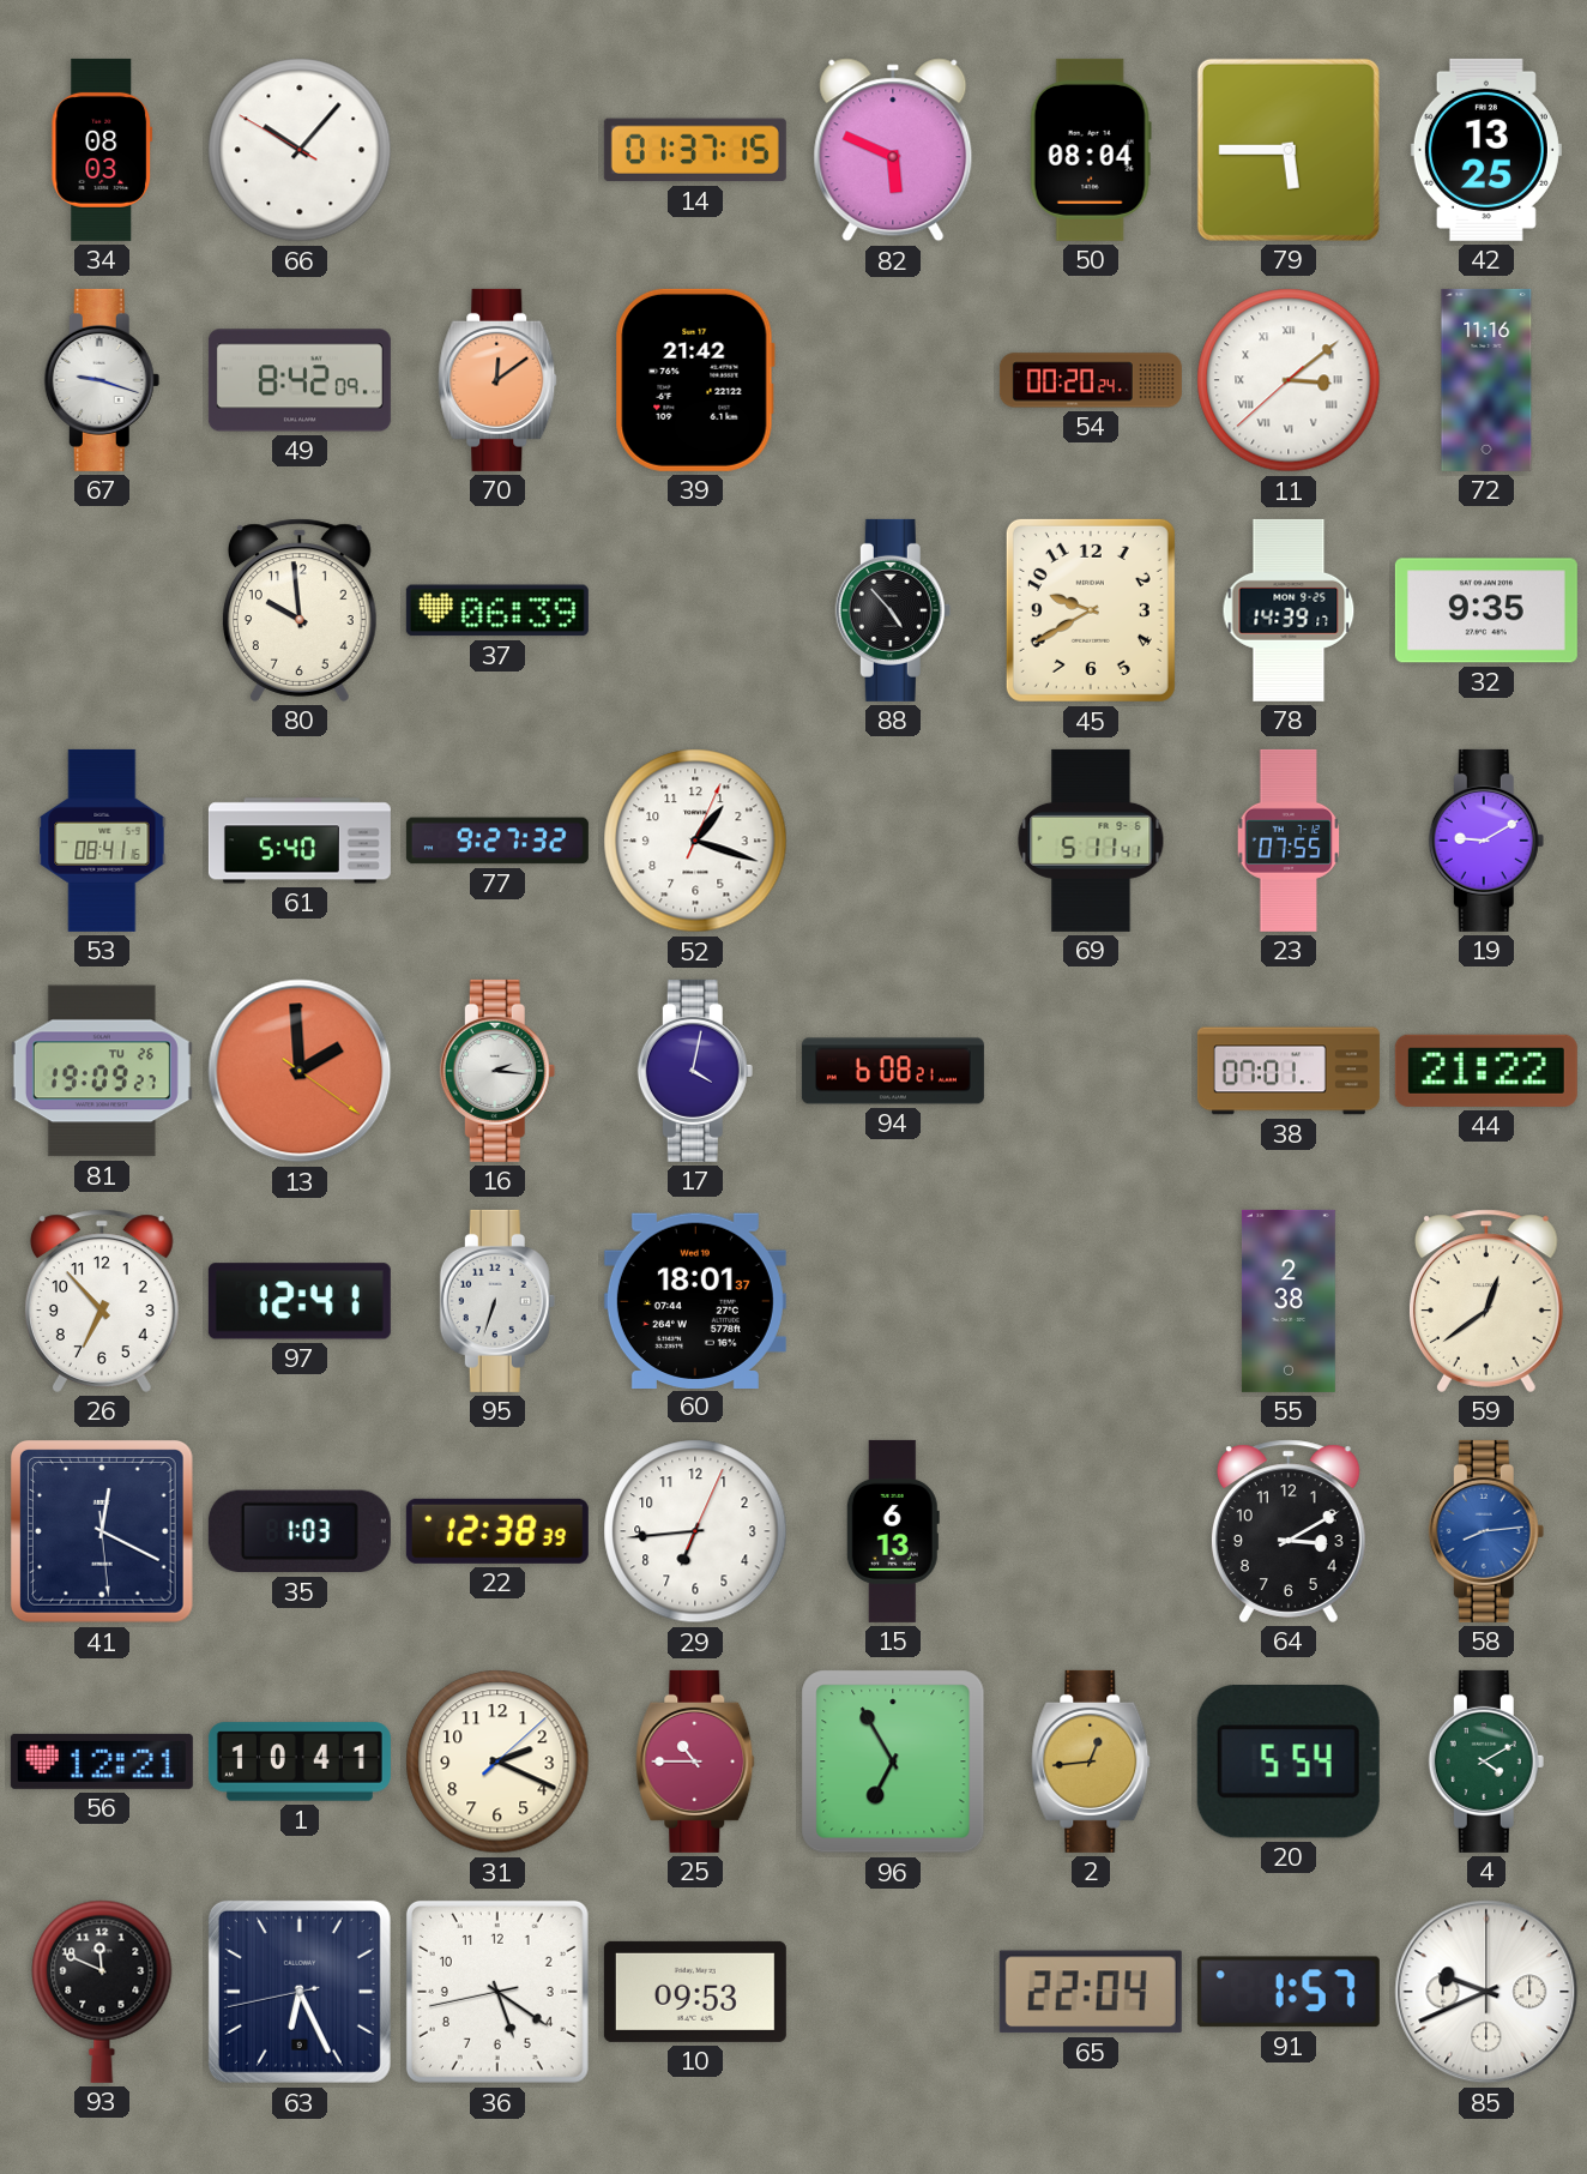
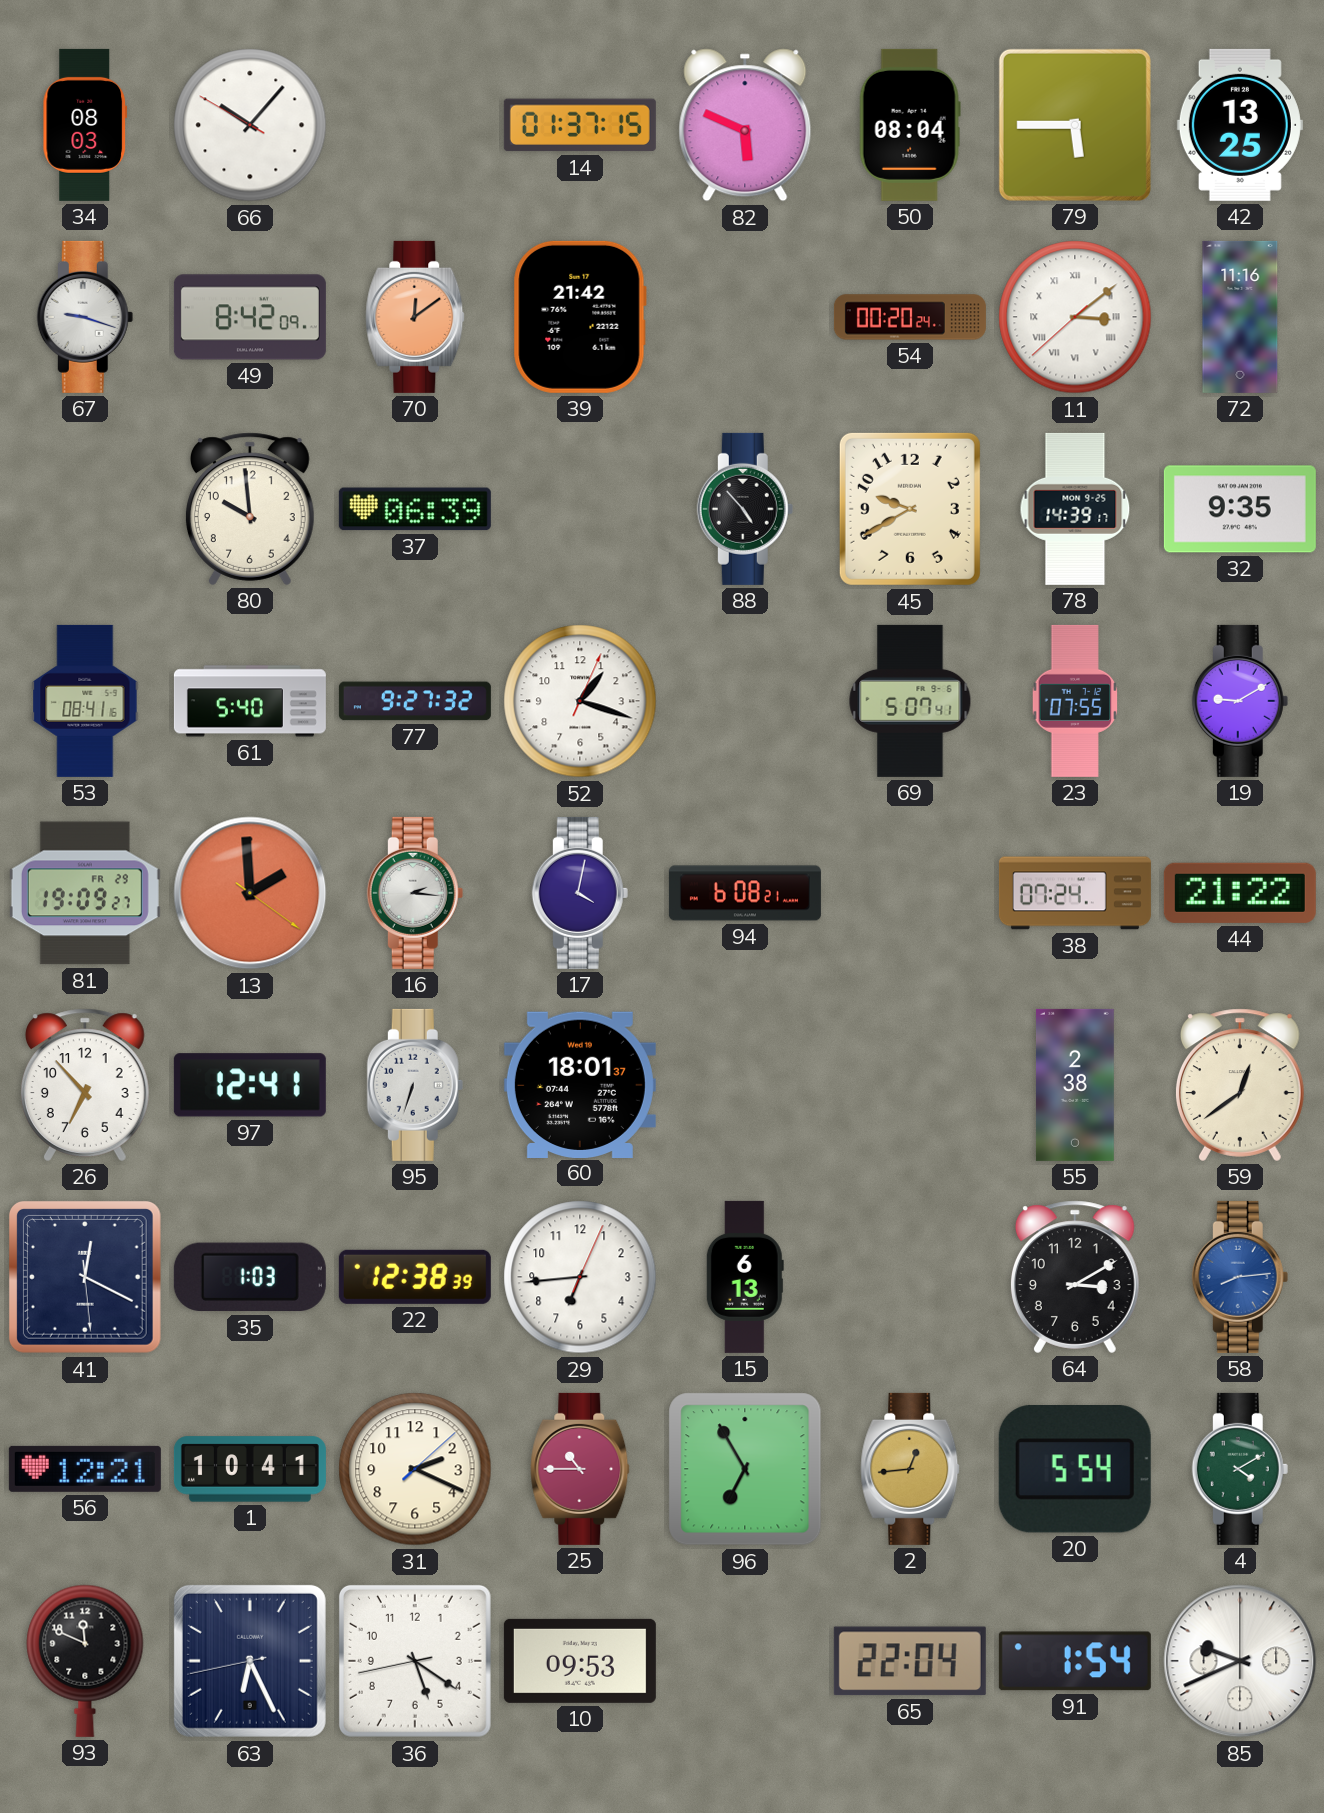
69: 5:11 -> 5:07
81 date: TU 26 -> FR 29
38: 07:01 -> 07:24
91: 1:57 -> 1:54
